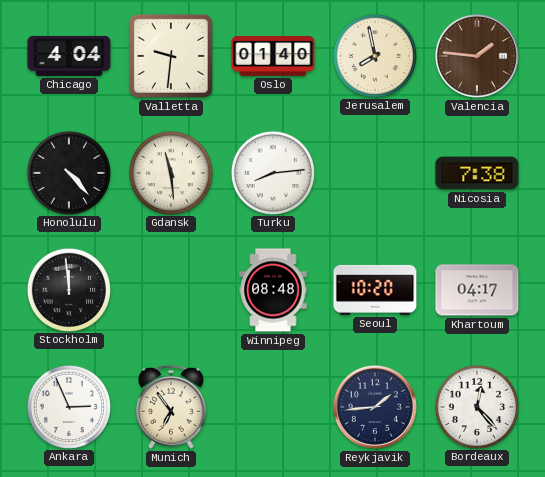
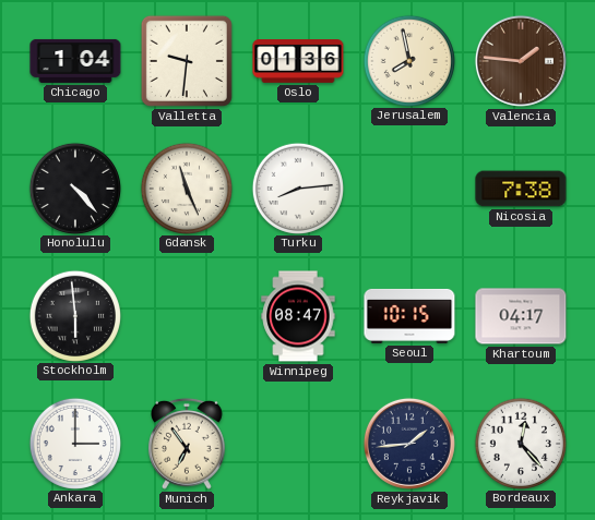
Chicago: 4:04 -> 1:04
Oslo: 01:40 -> 01:36
Gdansk: 11:29 -> 11:26
Stockholm: 11:59 -> 5:59
Winnipeg: 08:48 -> 08:47
Seoul: 10:20 -> 10:15
Ankara: 2:56 -> 3:00
